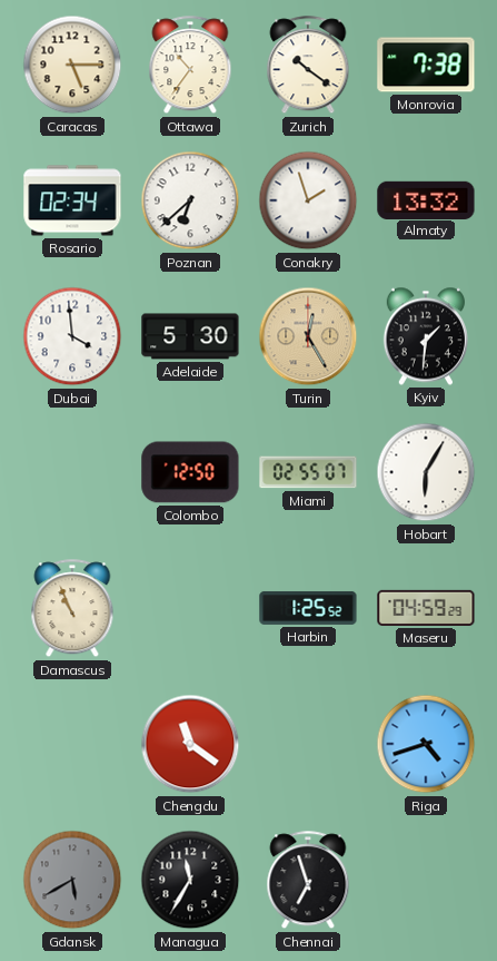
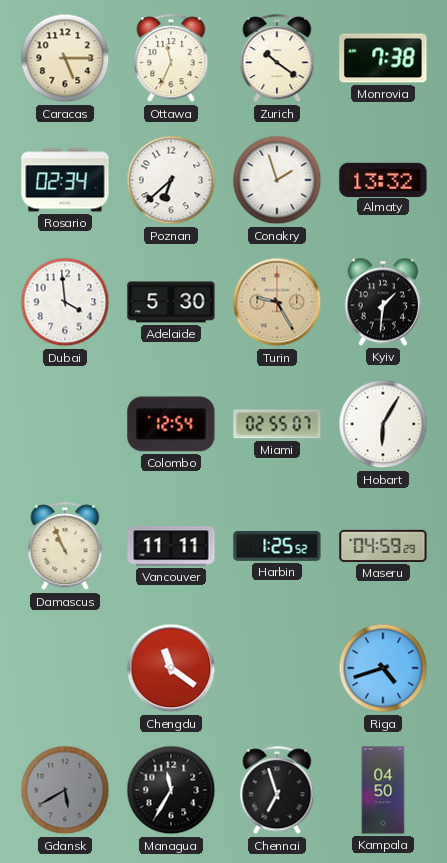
Ottawa: 10:36 -> 11:34
Turin: 12:25 -> 9:25
Colombo: 12:50 -> 12:54
Vancouver: none -> 11:11
Kampala: none -> 04:50
